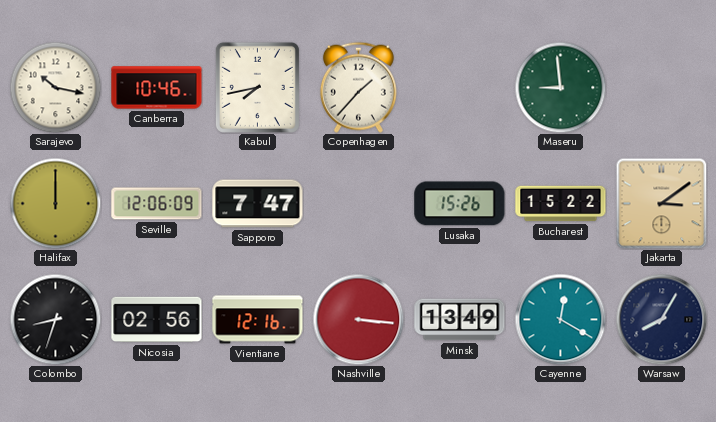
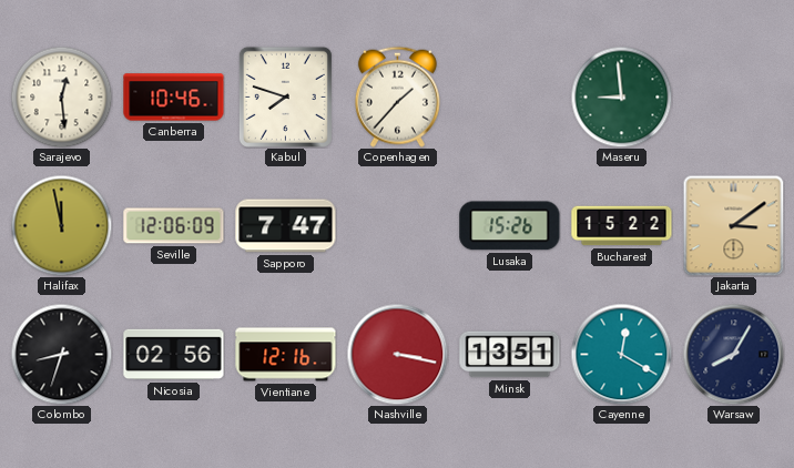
Sarajevo: 10:17 -> 12:29
Kabul: 7:43 -> 7:48
Halifax: 12:00 -> 11:58
Nashville: 3:16 -> 3:17
Minsk: 13:49 -> 13:51
